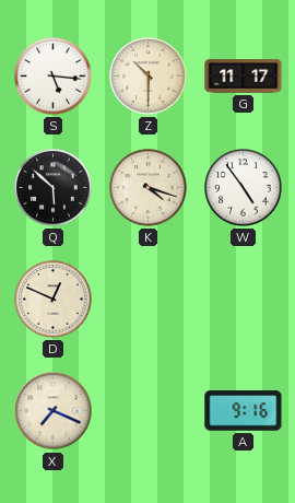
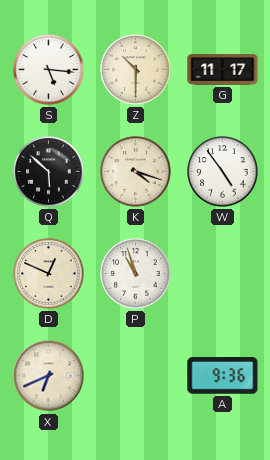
P: none -> 10:57
X: 7:19 -> 6:41
A: 9:16 -> 9:36
